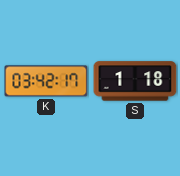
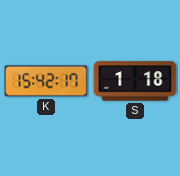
K: 03:42 -> 15:42
